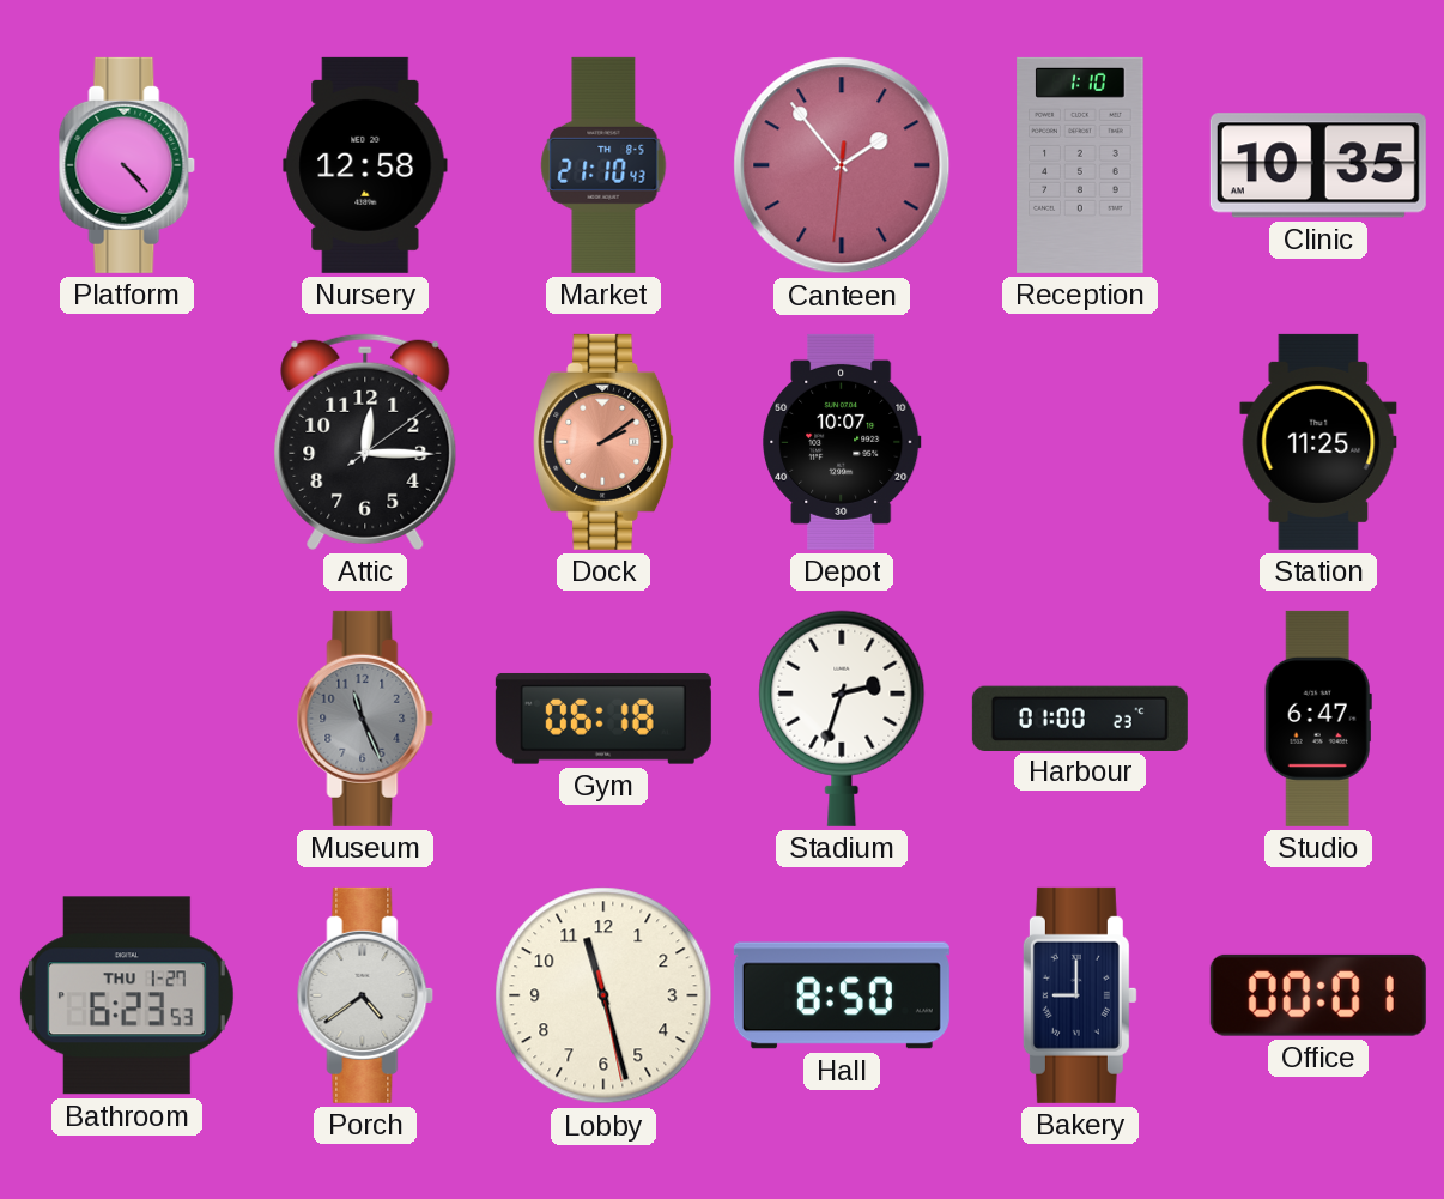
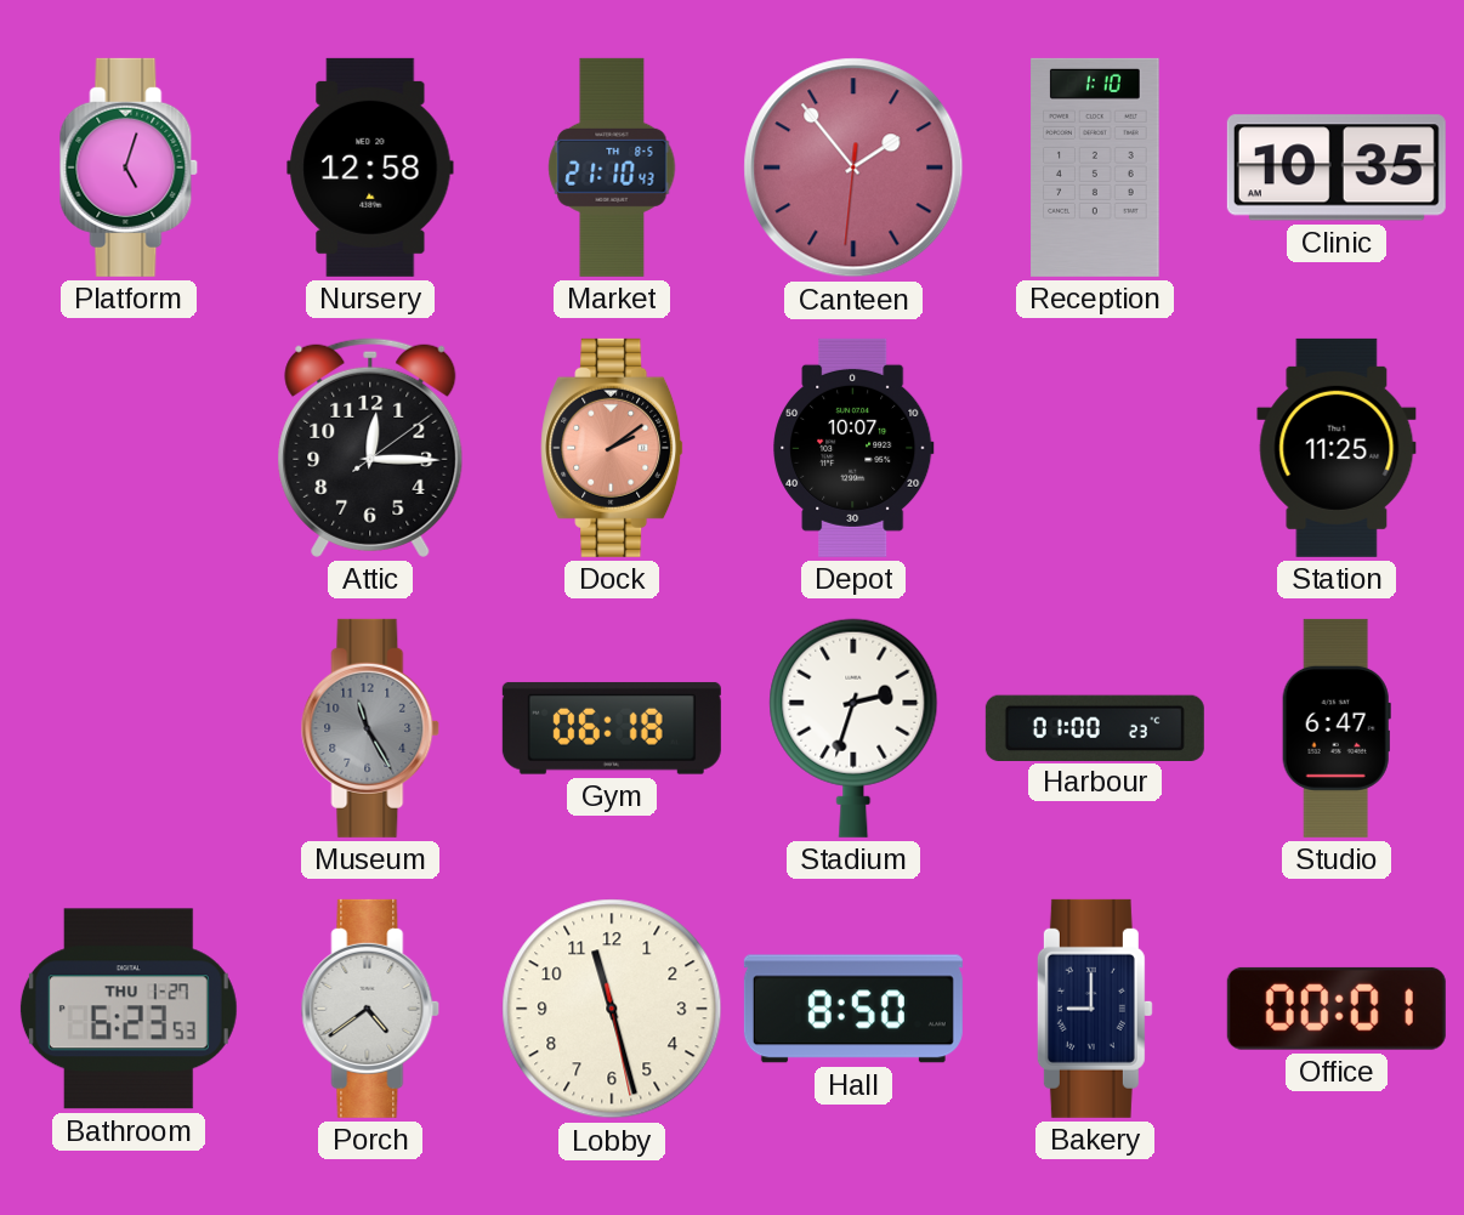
Platform: 4:23 -> 5:03
Museum: 11:26 -> 11:25
